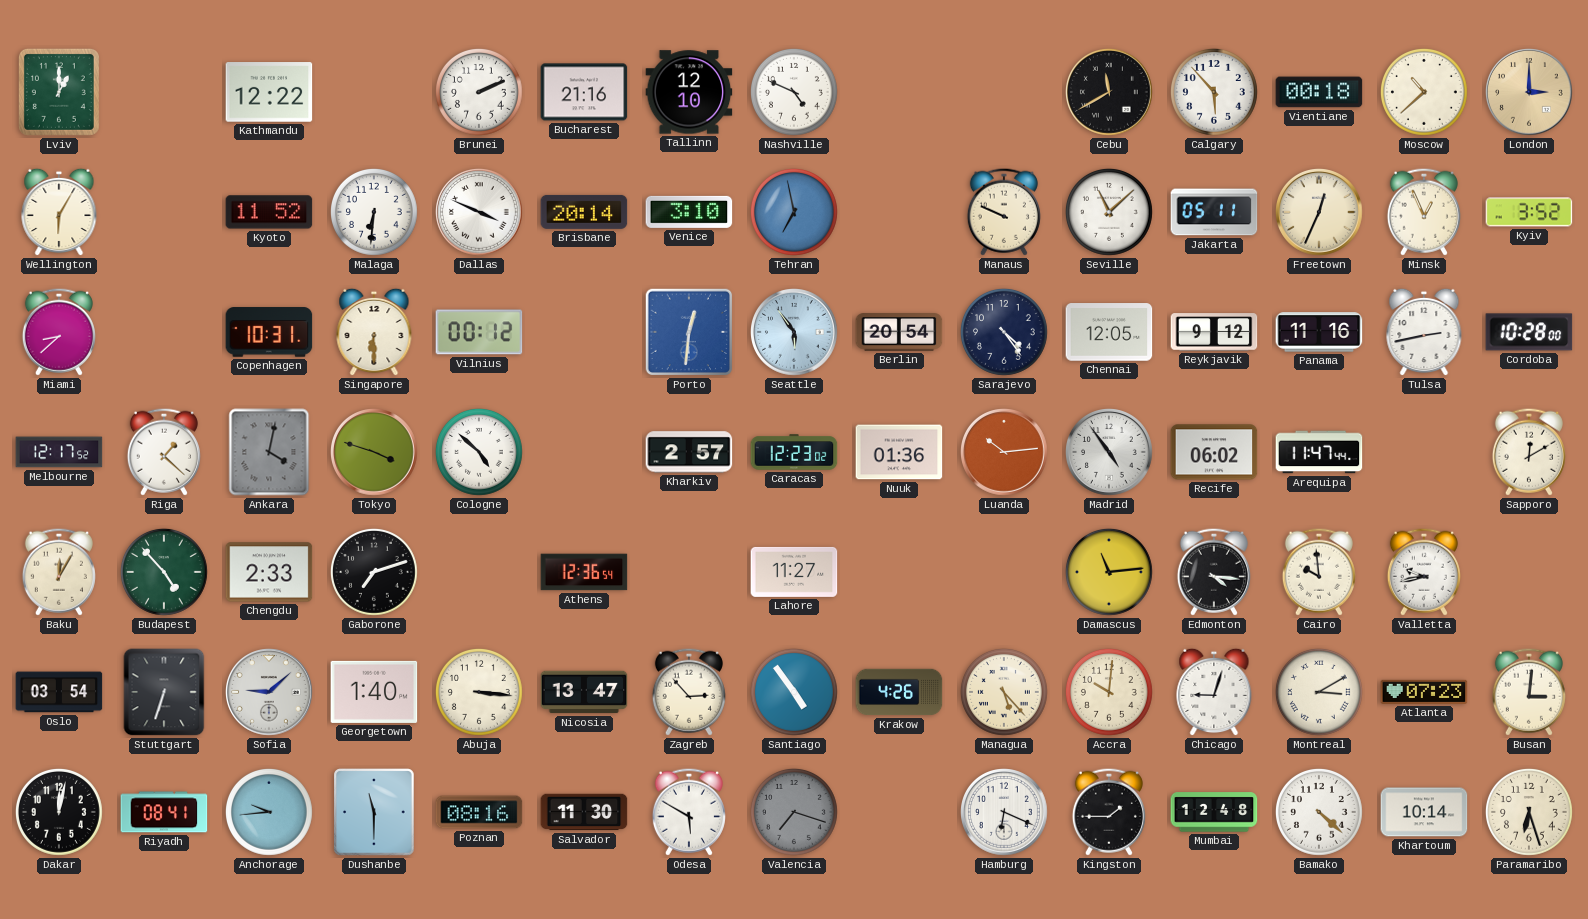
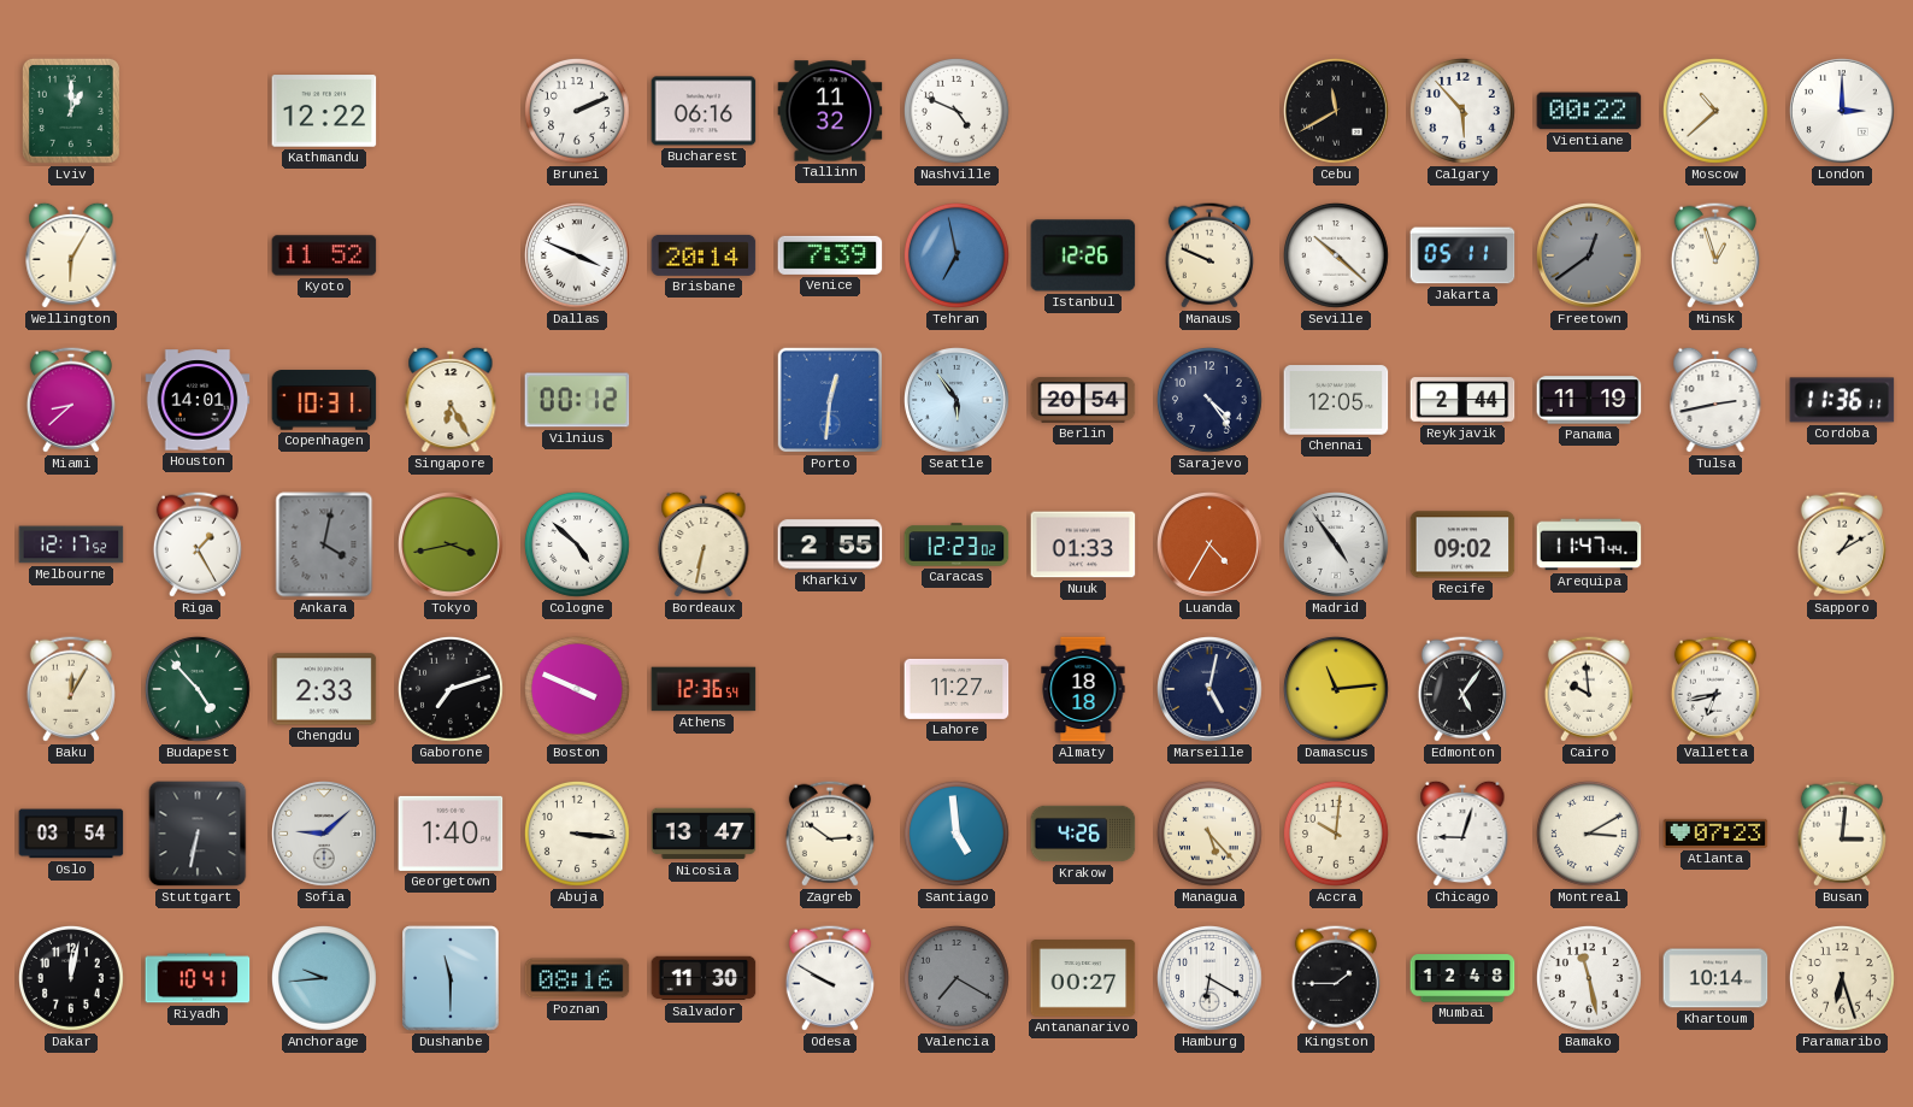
Bucharest: 21:16 -> 06:16
Tallinn: 12:10 -> 11:32
Vientiane: 00:18 -> 00:22
London dial: champagne -> white
Malaga: 6:31 -> none
Venice: 3:10 -> 7:39
Istanbul: none -> 12:26
Seville: 11:08 -> 10:22
Freetown: 12:34 -> 12:39
Freetown dial: cream -> grey
Minsk: 12:56 -> 12:57
Kyiv: 3:52 -> none
Houston: none -> 14:01
Singapore: 6:30 -> 6:25
Reykjavik: 9:12 -> 2:44
Panama: 11:16 -> 11:19
Cordoba: 10:28 -> 11:36
Riga: 1:22 -> 1:25
Tokyo: 3:48 -> 3:43
Bordeaux: none -> 6:32
Kharkiv: 2:57 -> 2:55
Nuuk: 01:36 -> 01:33
Luanda: 10:14 -> 4:35
Recife: 06:02 -> 09:02
Sapporo: 12:10 -> 1:10
Boston: none -> 3:49
Almaty: none -> 18:18
Marseille: none -> 5:02
Edmonton: 4:16 -> 5:06
Valletta: 9:43 -> 6:43
Stuttgart: 6:33 -> 6:32
Zagreb: 2:53 -> 2:51
Santiago: 4:54 -> 4:59
Riyadh: 08:41 -> 10:41
Odesa: 5:50 -> 9:50
Valencia: 7:18 -> 7:20
Antananarivo: none -> 00:27
Hamburg: 6:19 -> 6:20
Bamako: 4:22 -> 11:28
